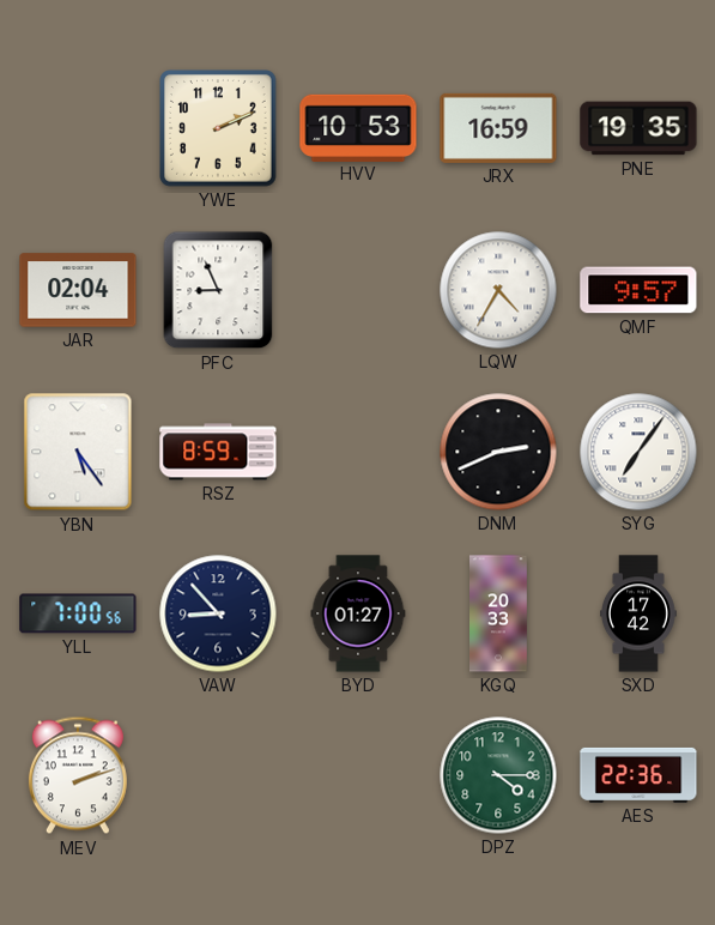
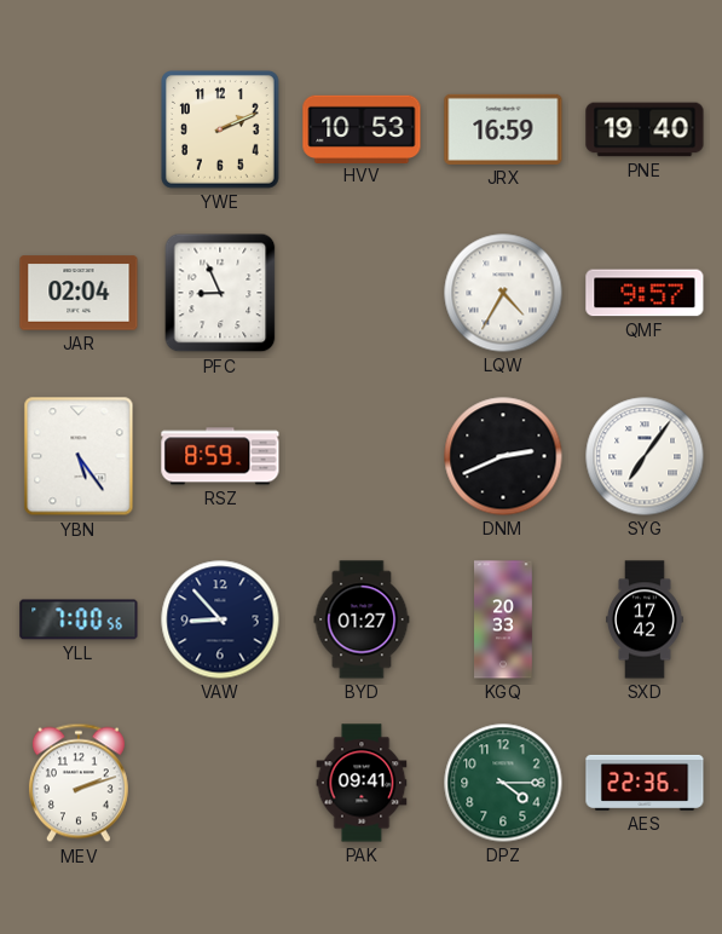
PNE: 19:35 -> 19:40
PAK: none -> 09:41
